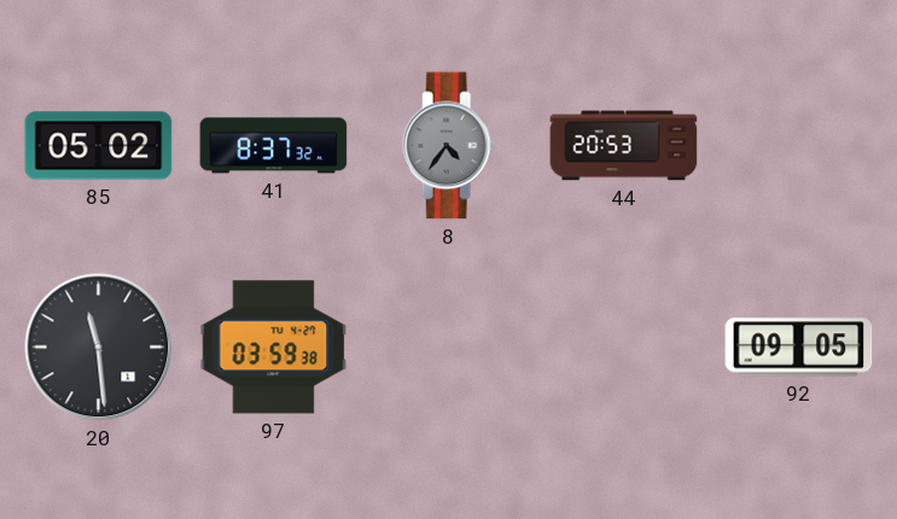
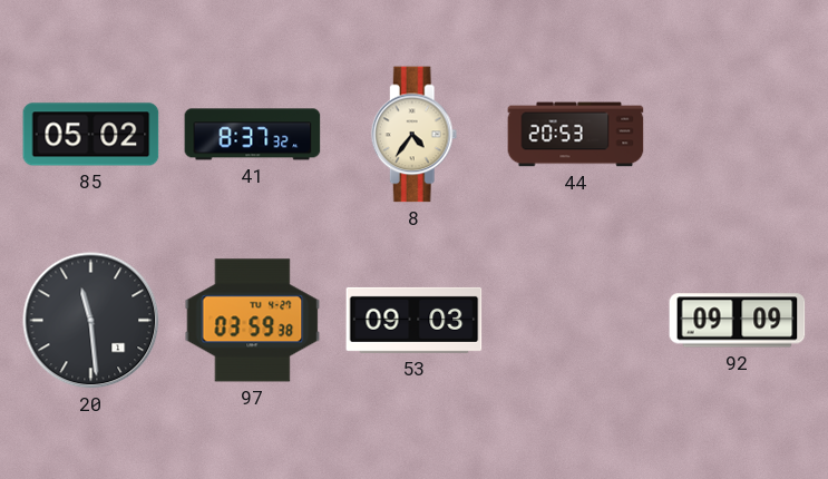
8 dial: grey -> cream
53: none -> 09:03
92: 09:05 -> 09:09
